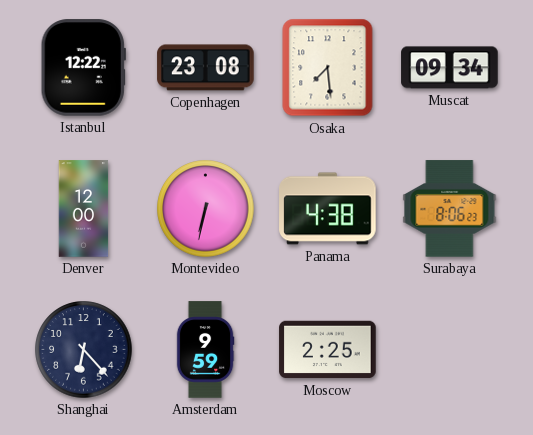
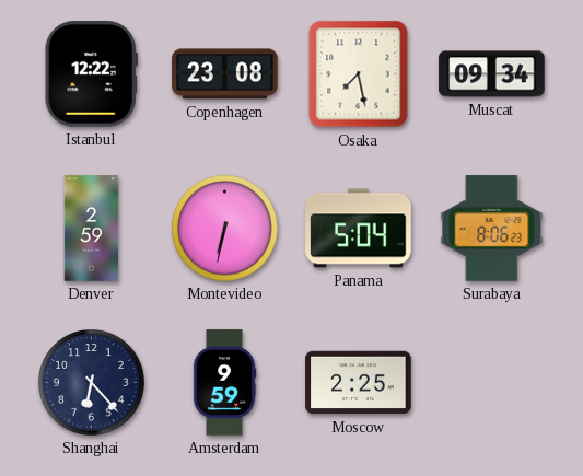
Osaka: 7:29 -> 7:28
Denver: 12:00 -> 2:59
Panama: 4:38 -> 5:04
